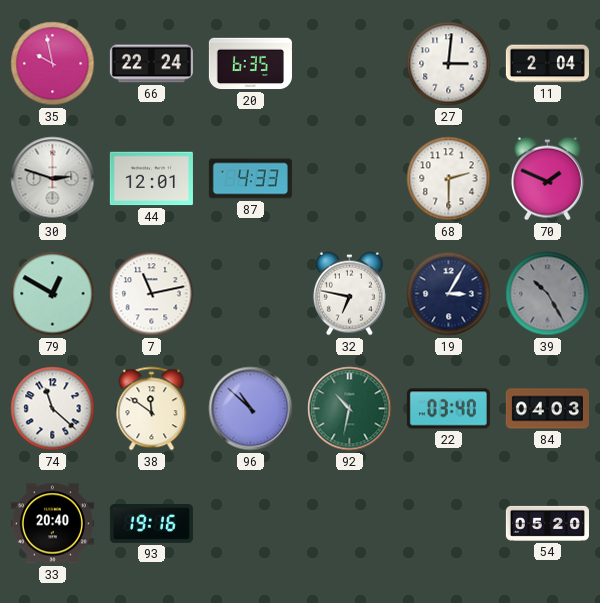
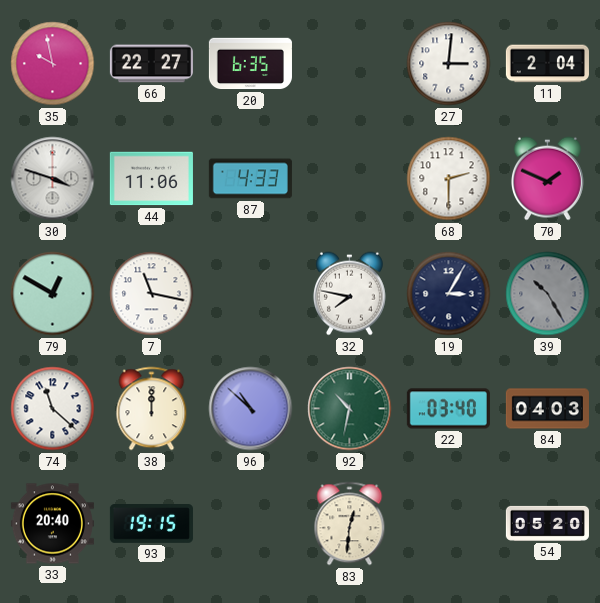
66: 22:24 -> 22:27
30: 2:48 -> 3:48
44: 12:01 -> 11:06
7: 11:13 -> 11:17
32: 6:47 -> 7:47
38: 11:51 -> 12:00
93: 19:16 -> 19:15
83: none -> 12:31
